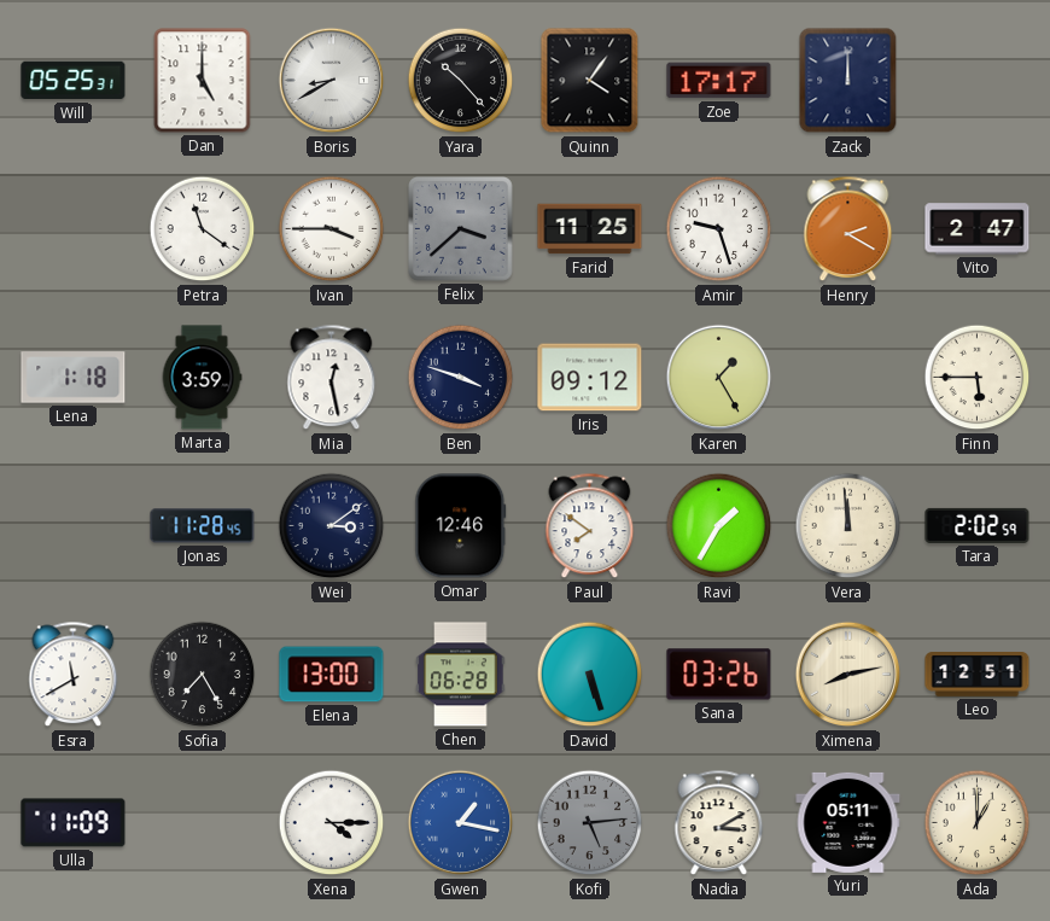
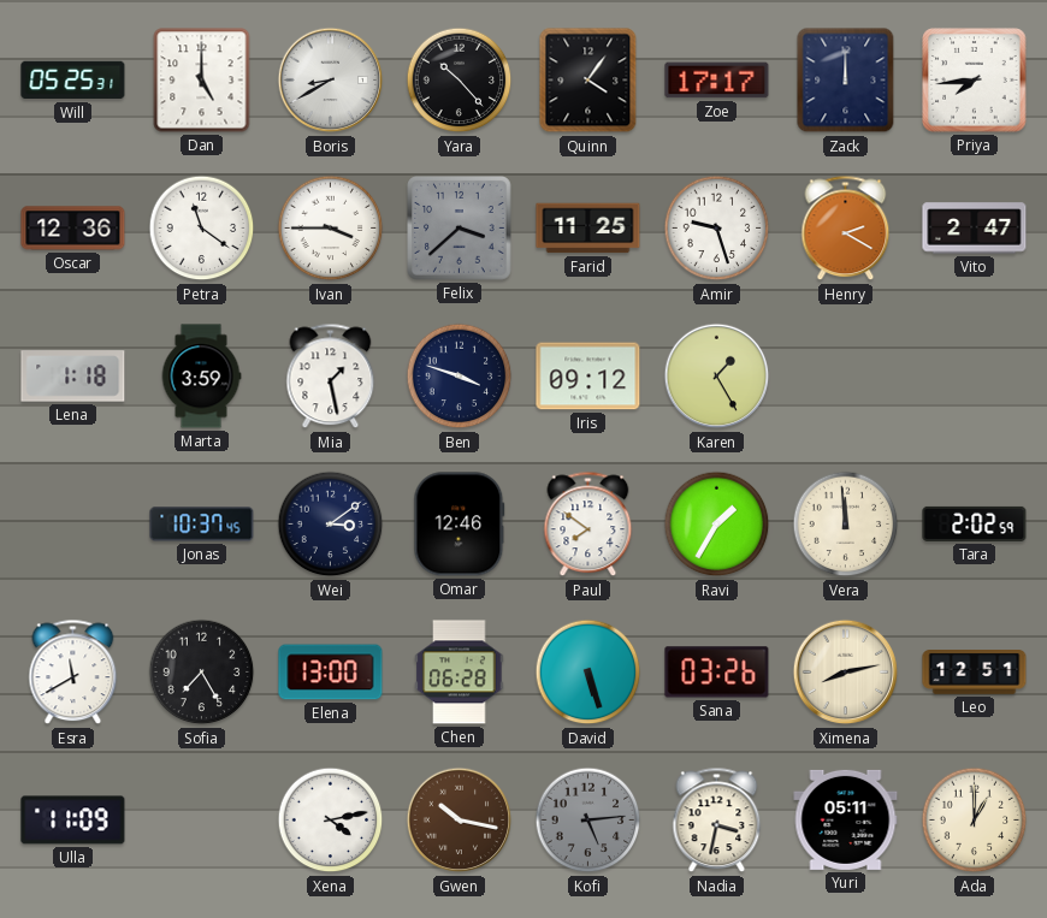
Priya: none -> 7:44
Oscar: none -> 12:36
Mia: 12:28 -> 1:28
Finn: 5:45 -> none
Jonas: 11:28 -> 10:37
Xena: 4:15 -> 4:13
Gwen: 1:17 -> 10:17
Gwen dial: blue -> brown
Nadia: 3:10 -> 3:32
